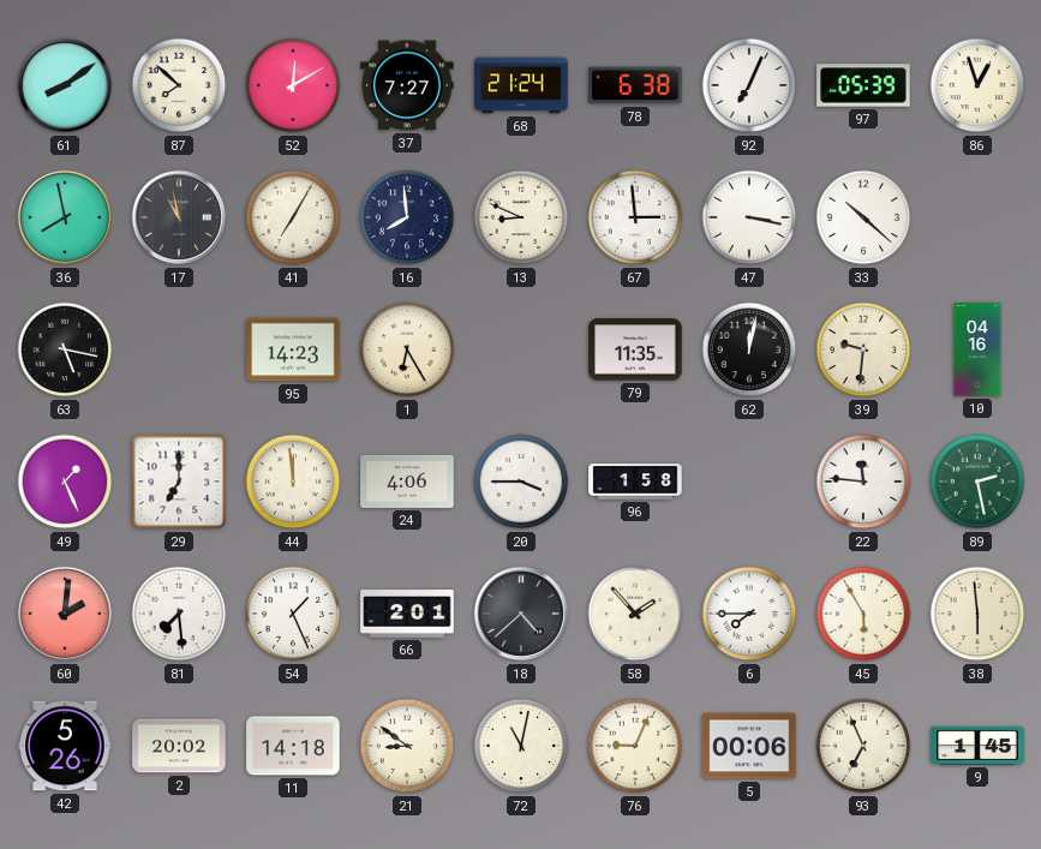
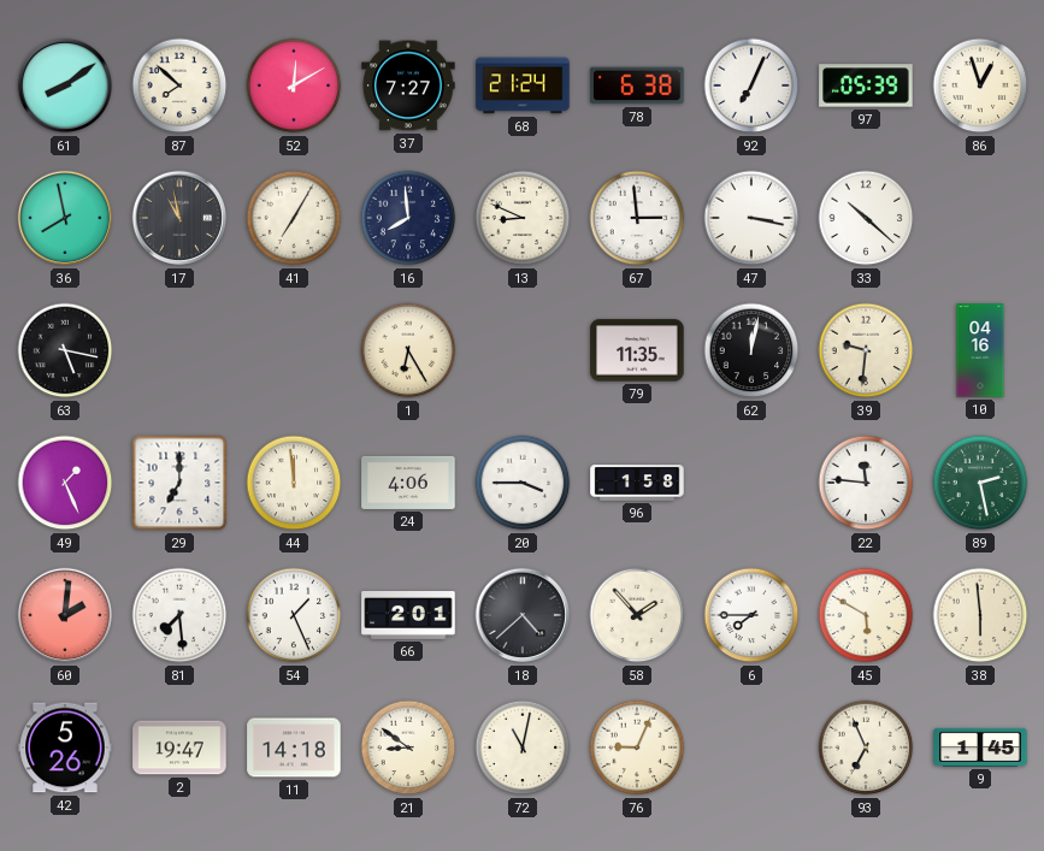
95: 14:23 -> none
45: 5:55 -> 5:50
2: 20:02 -> 19:47
5: 00:06 -> none
